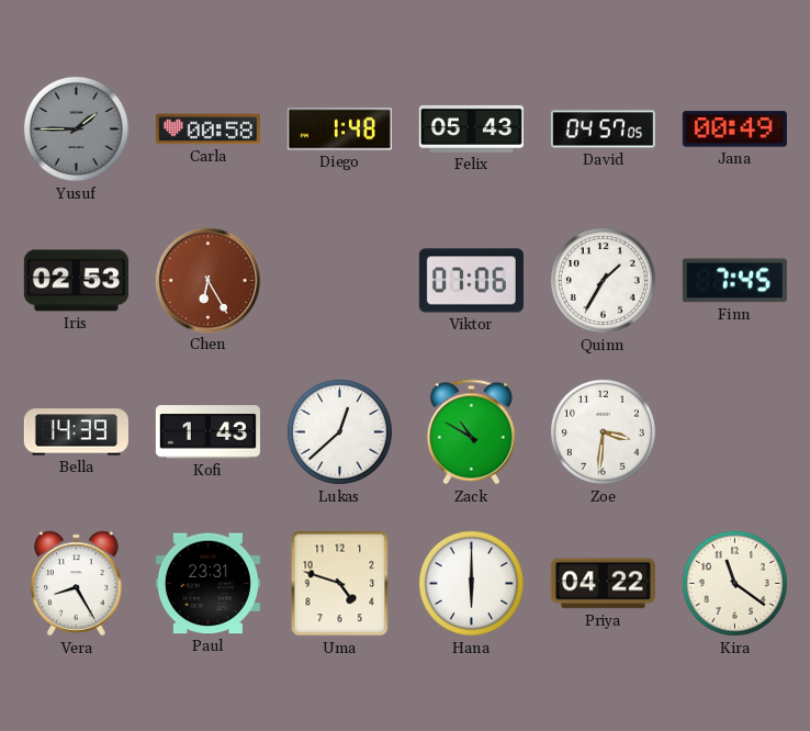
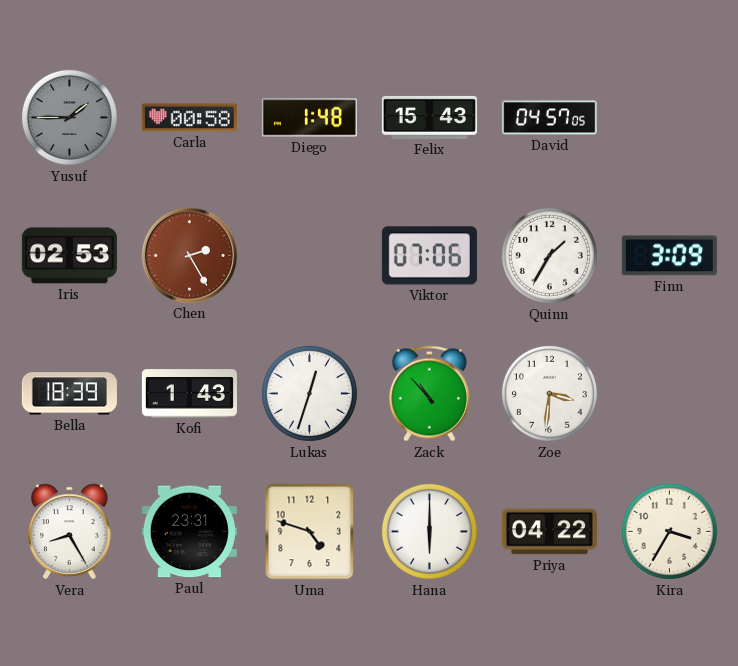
Felix: 05:43 -> 15:43
Jana: 00:49 -> none
Chen: 6:25 -> 2:25
Finn: 7:45 -> 3:09
Bella: 14:39 -> 18:39
Lukas: 12:38 -> 12:33
Zack: 10:50 -> 10:53
Kira: 11:21 -> 3:35
